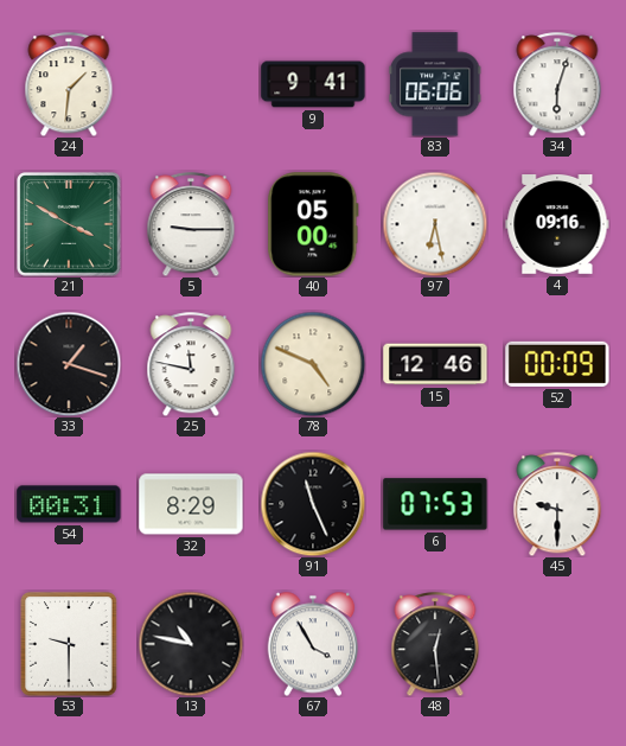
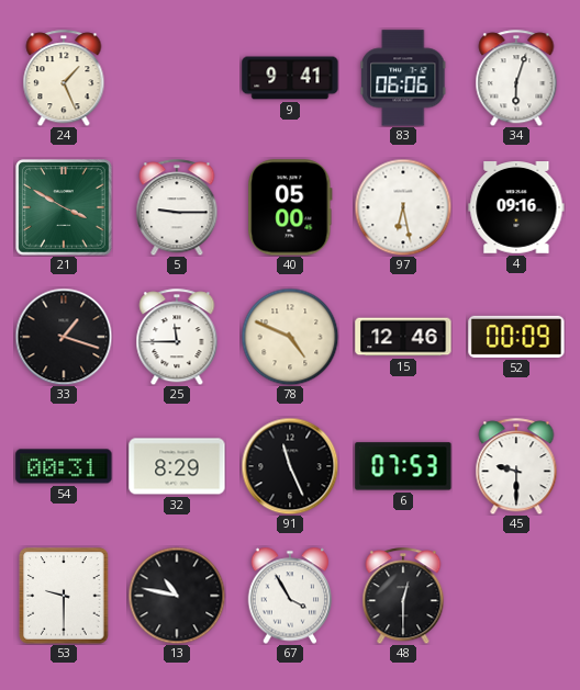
24: 1:31 -> 1:26
25: 11:47 -> 11:45
48: 12:29 -> 12:30
